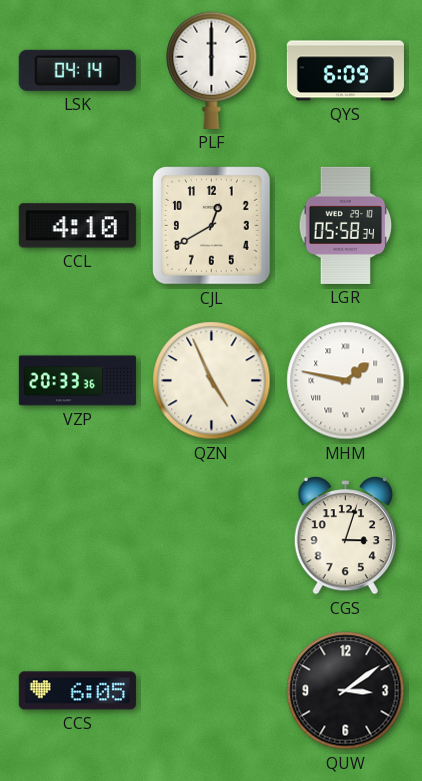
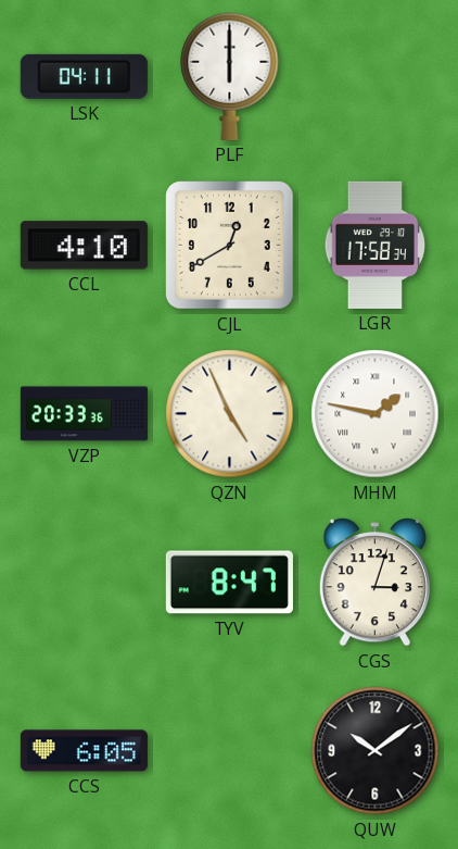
LSK: 04:14 -> 04:11
QYS: 6:09 -> none
LGR: 05:58 -> 17:58
TYV: none -> 8:47
QUW: 3:09 -> 10:09
